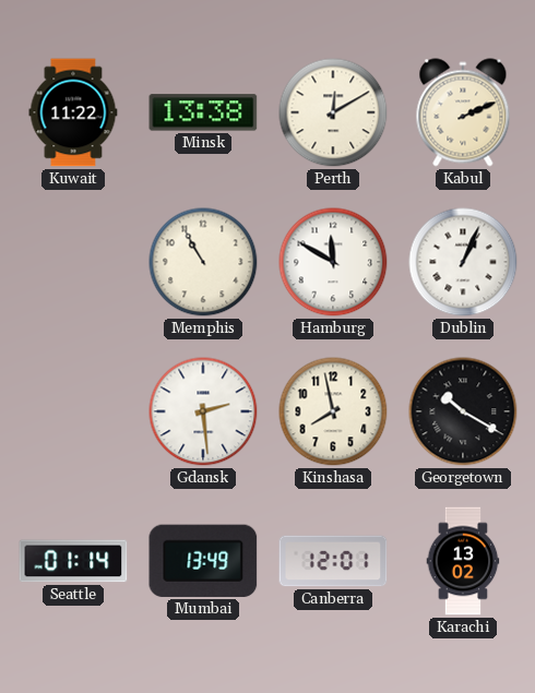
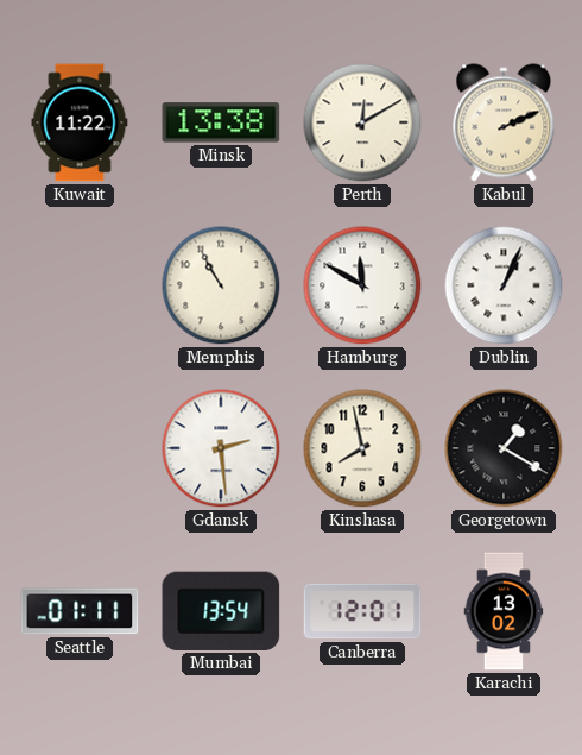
Georgetown: 10:20 -> 1:20
Seattle: 01:14 -> 01:11
Mumbai: 13:49 -> 13:54
